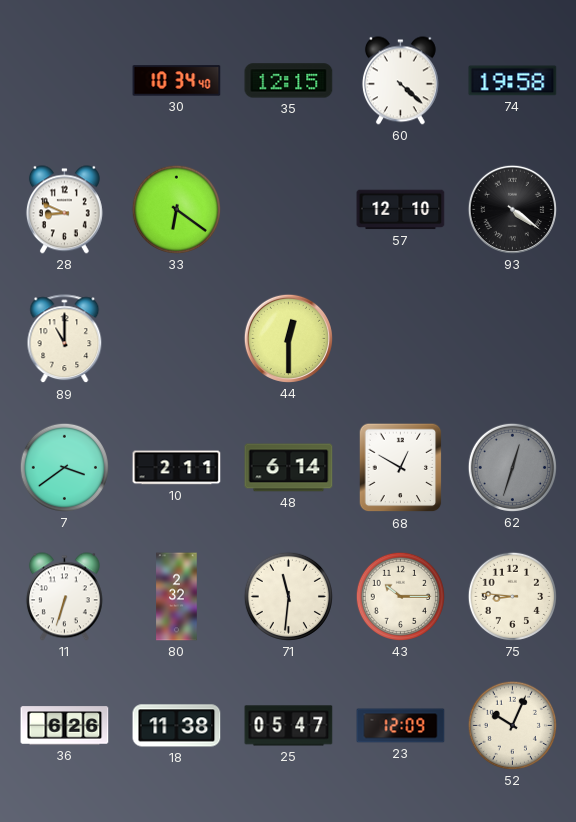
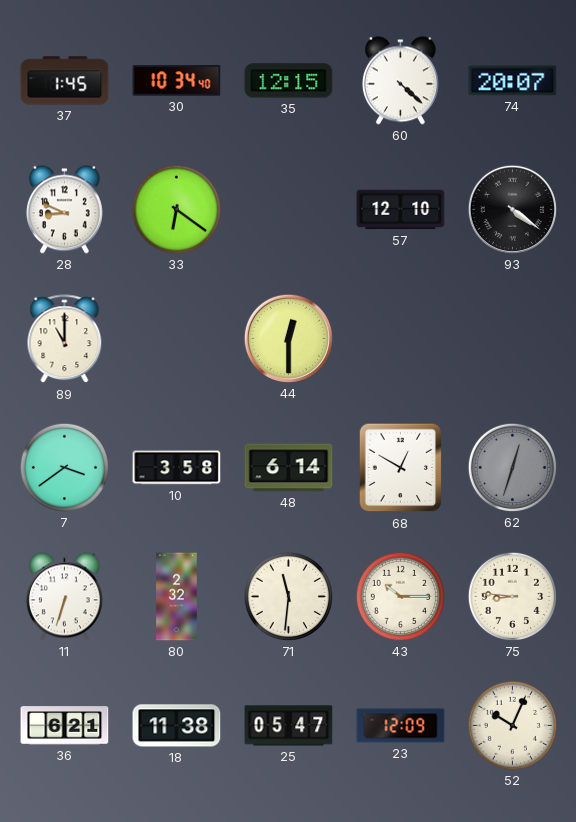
37: none -> 1:45
74: 19:58 -> 20:07
10: 2:11 -> 3:58
36: 6:26 -> 6:21
